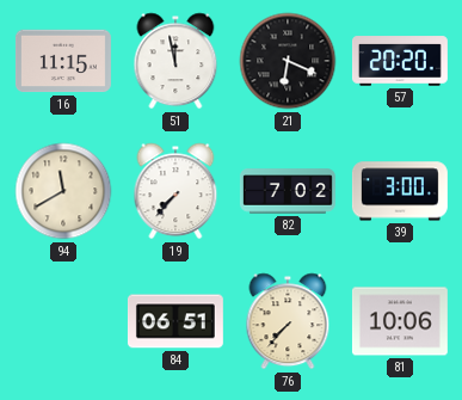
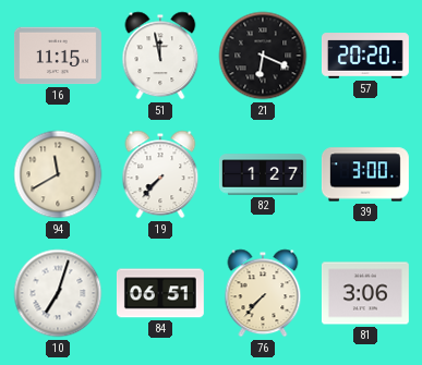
82: 7:02 -> 1:27
10: none -> 7:03
81: 10:06 -> 3:06
